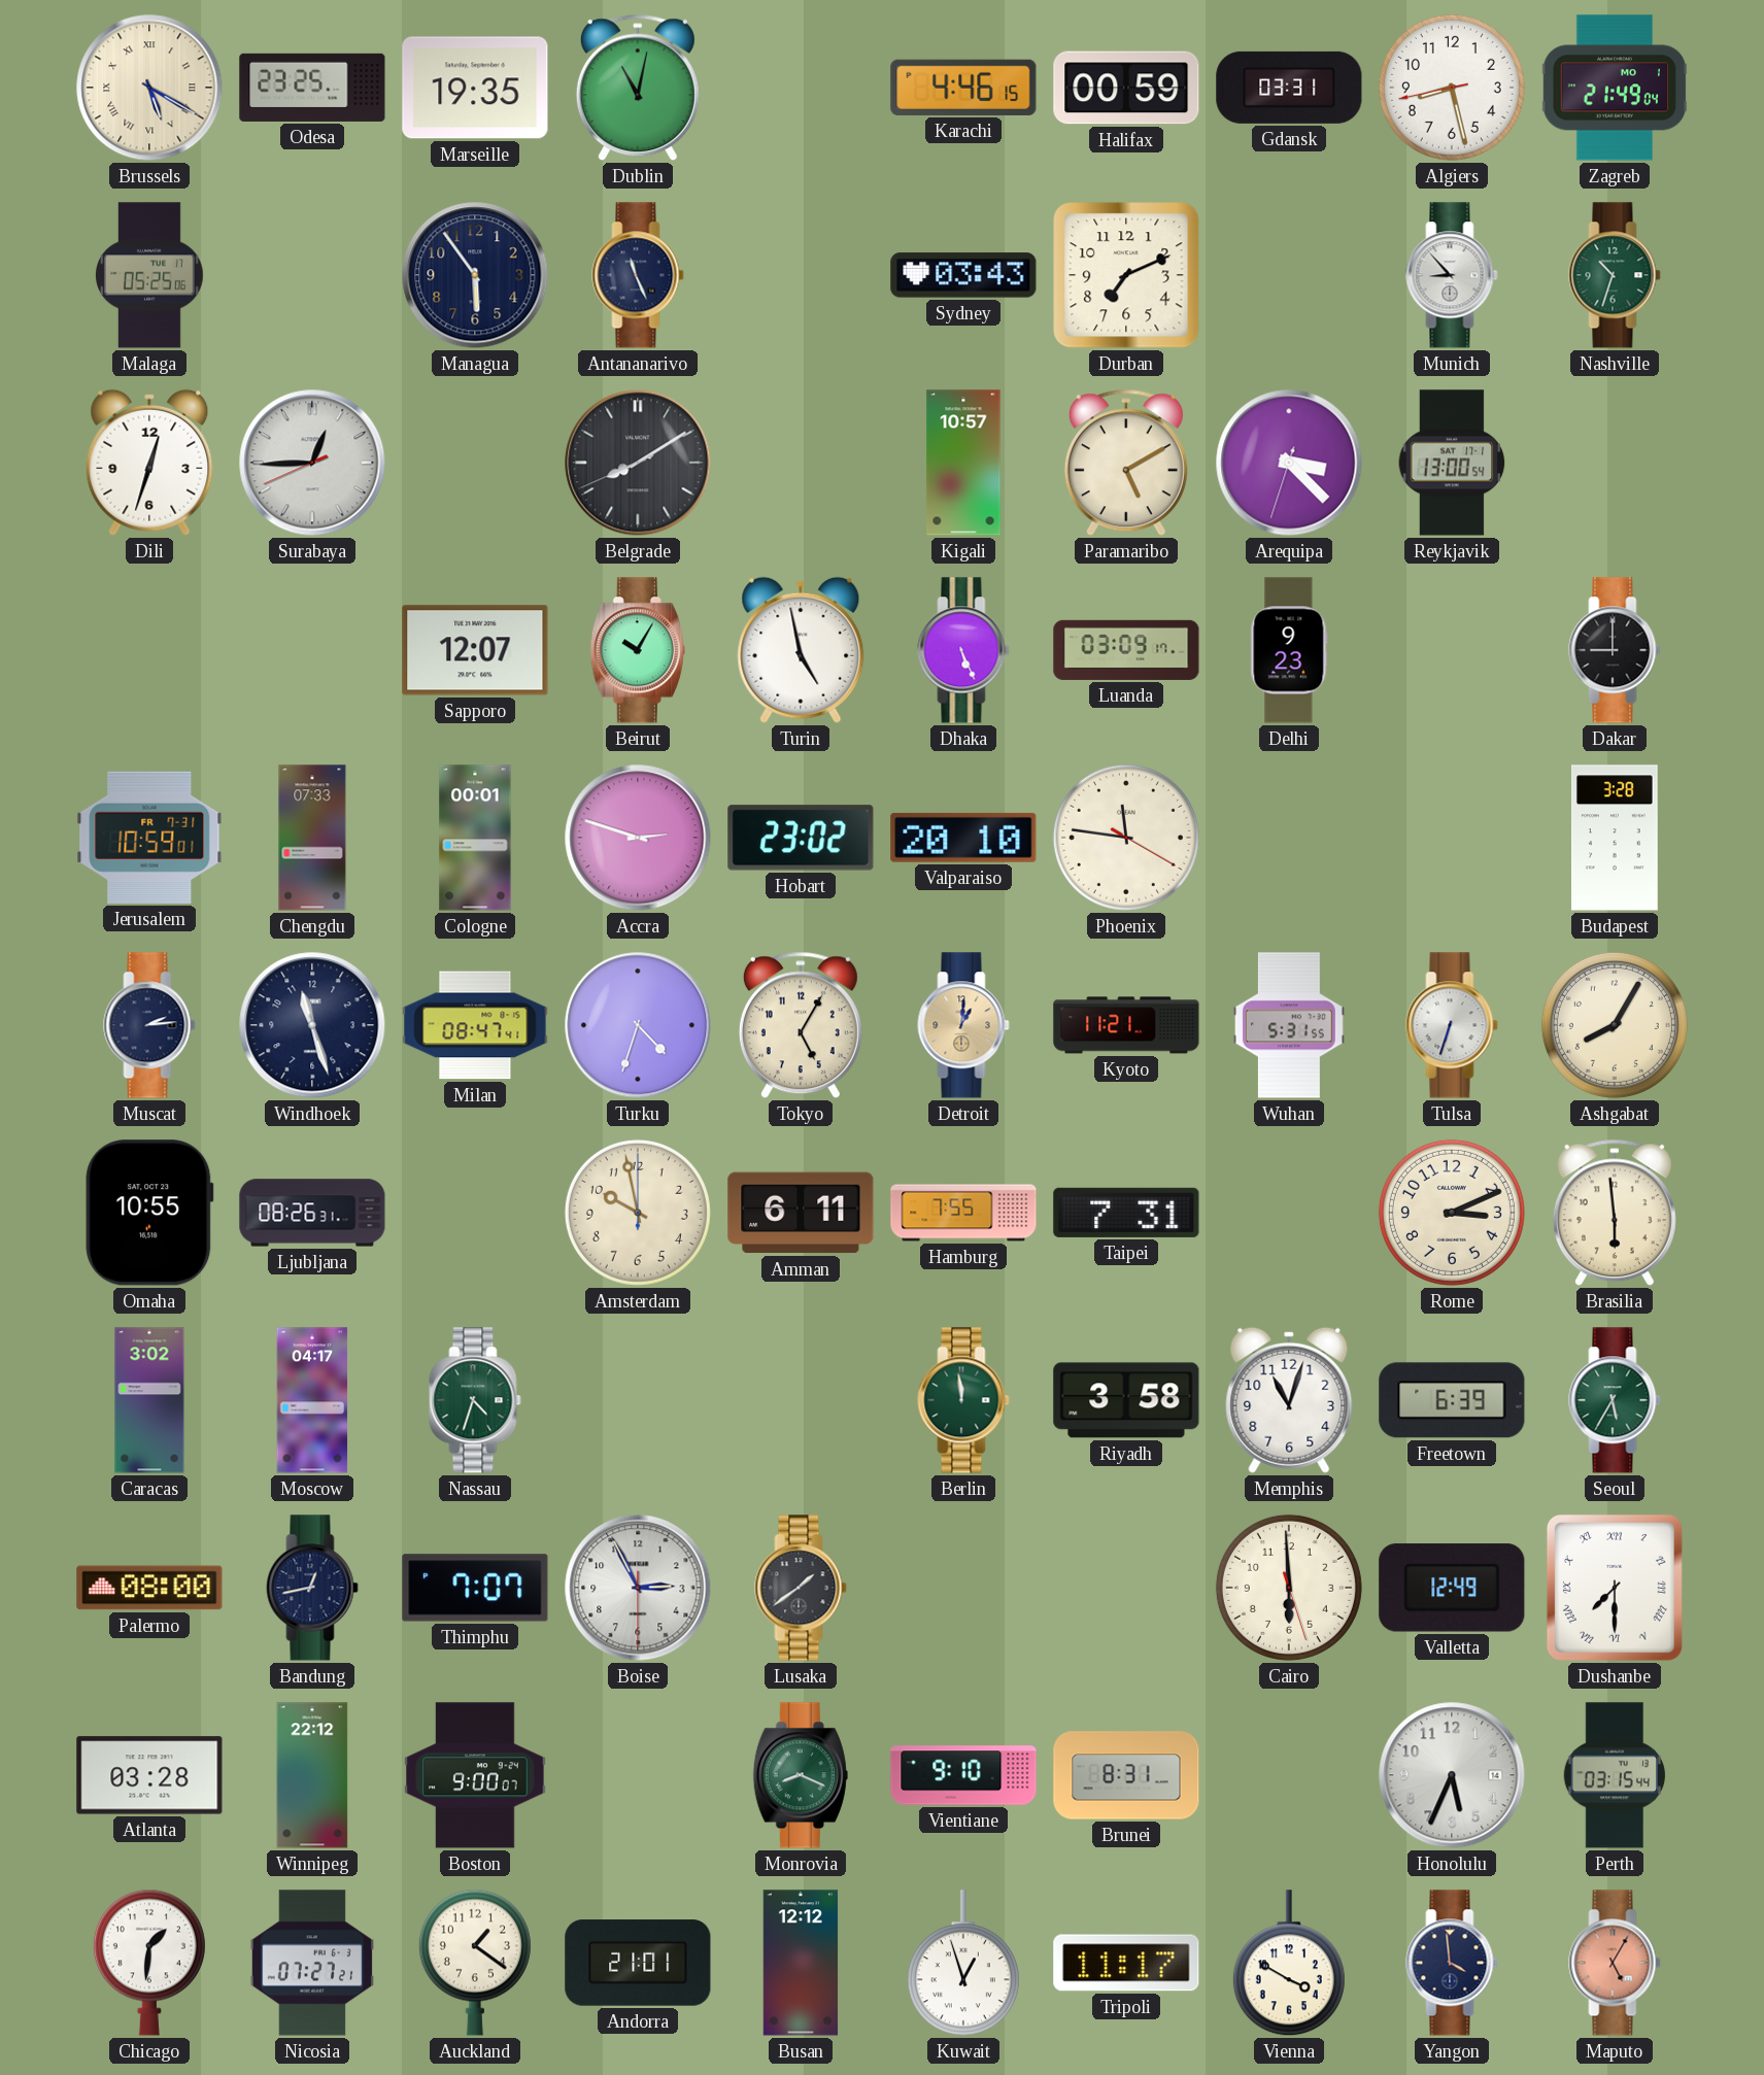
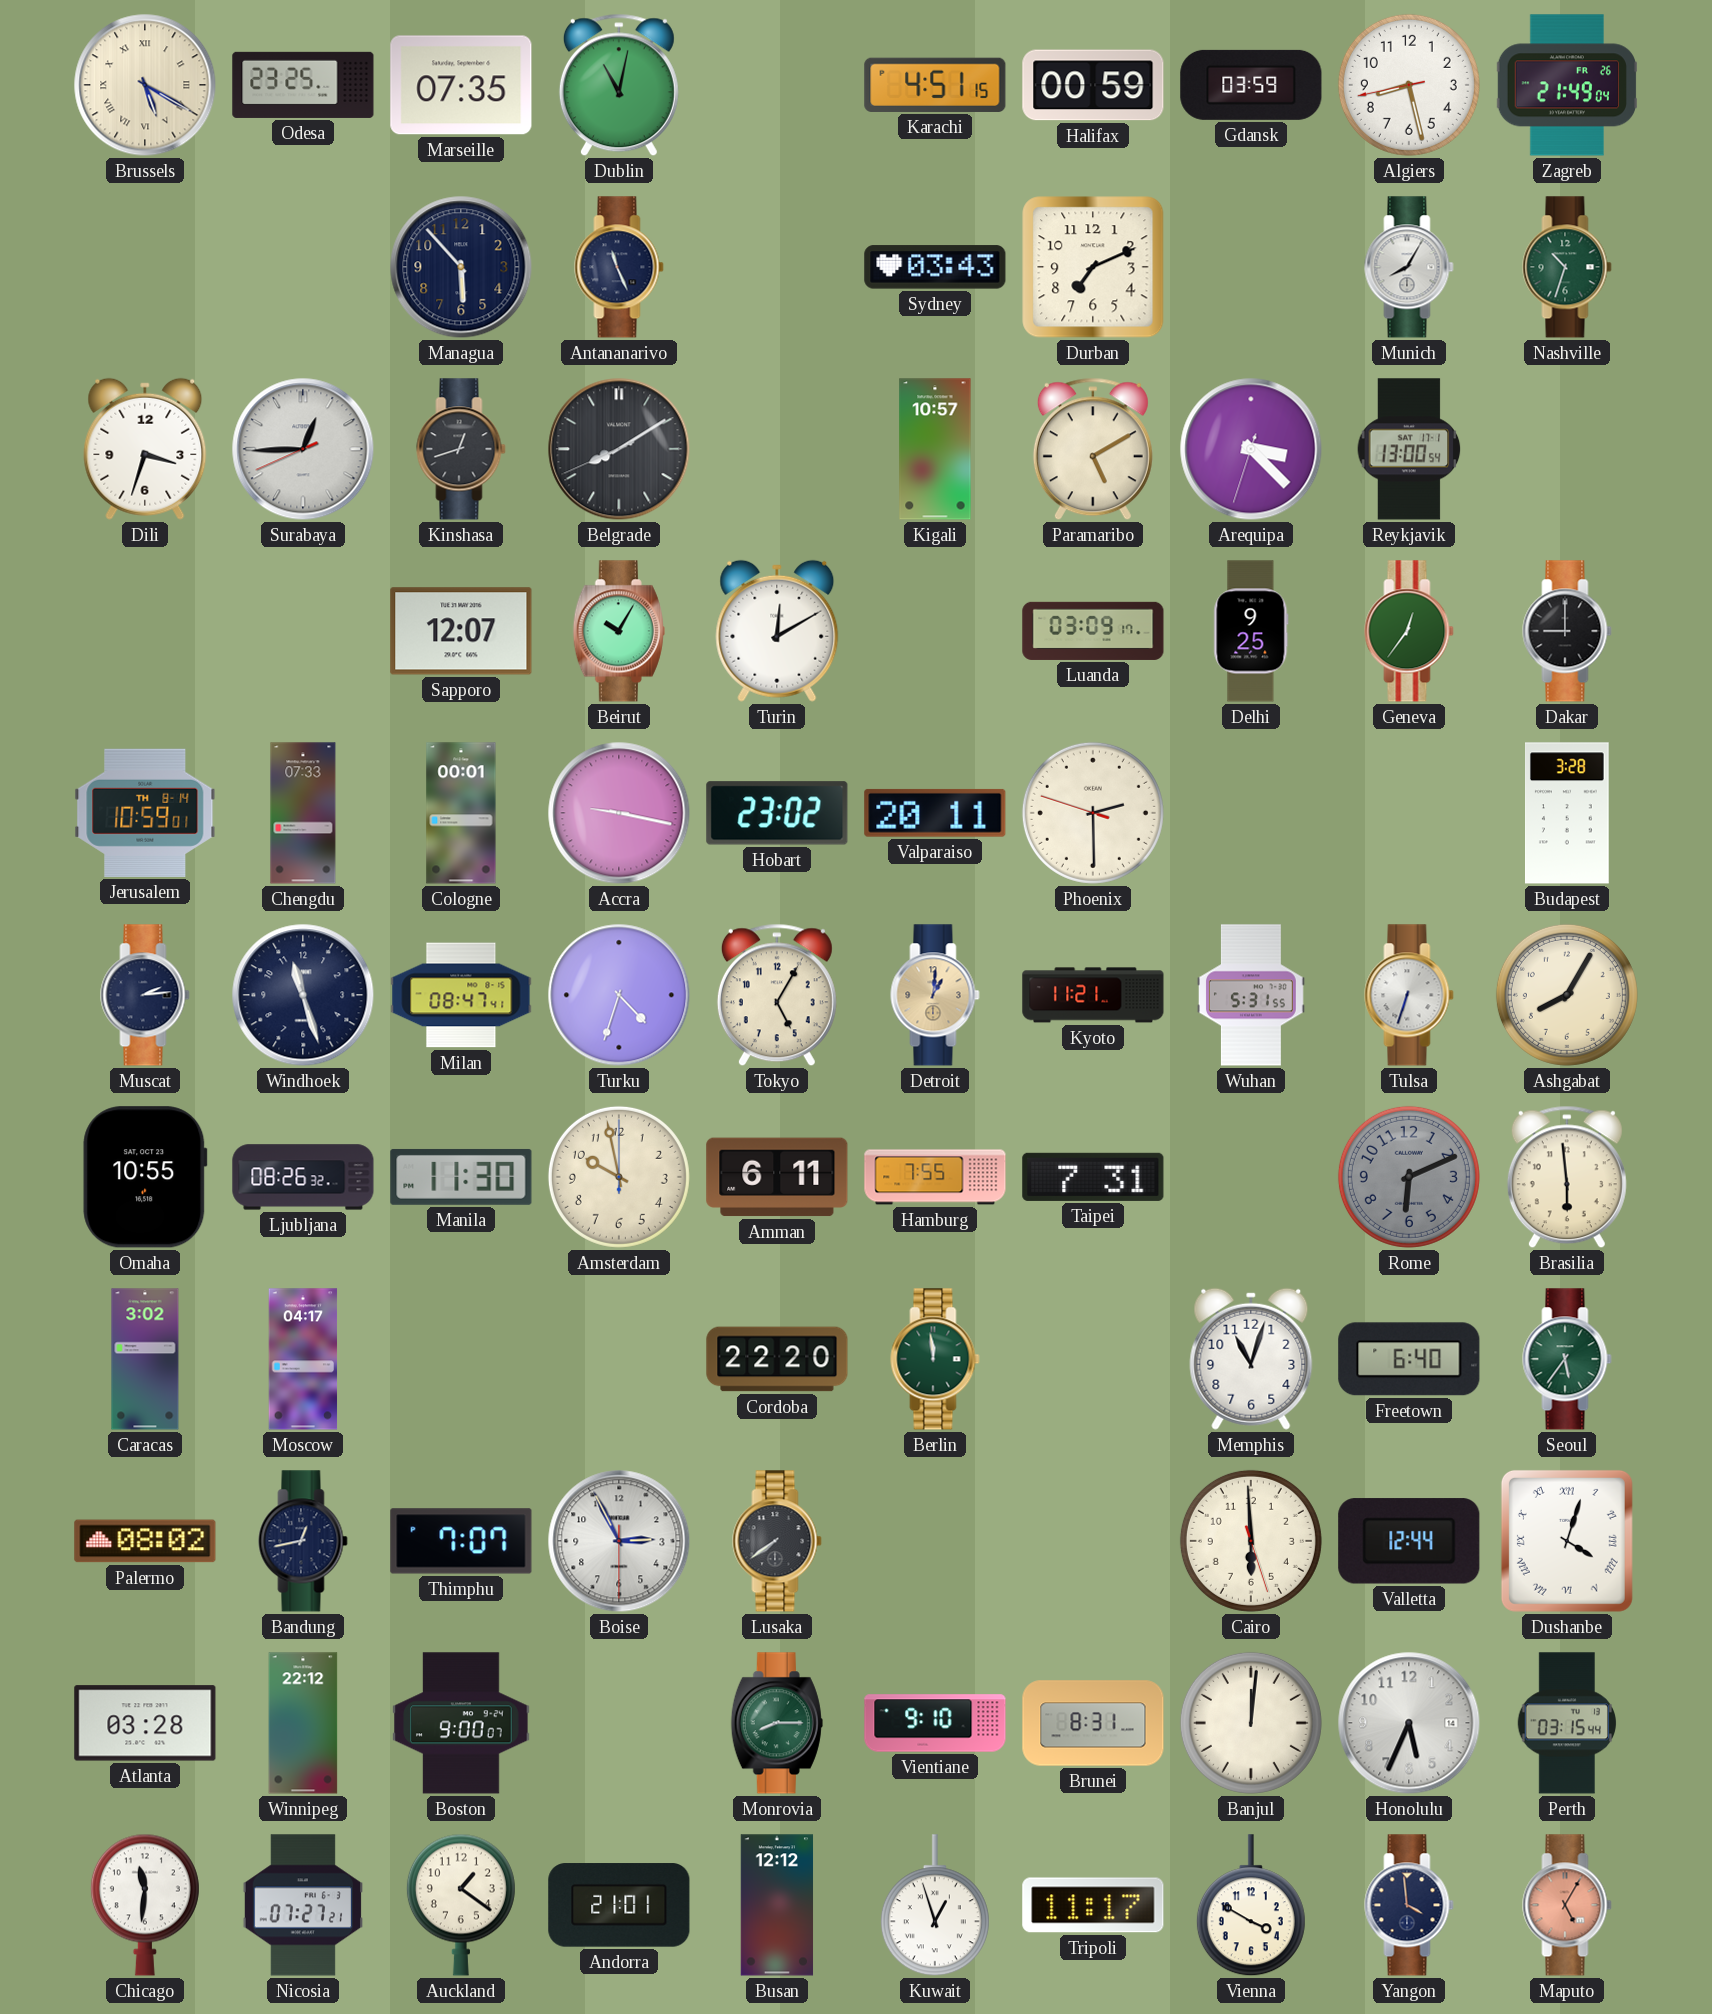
Marseille: 19:35 -> 07:35
Karachi: 4:46 -> 4:51
Gdansk: 03:31 -> 03:59
Zagreb date: MO 1 -> FR 26
Malaga: 05:25 -> none
Managua: 5:54 -> 5:53
Munich: 8:53 -> 8:05
Dili: 12:33 -> 3:33
Kinshasa: none -> 12:42
Turin: 4:58 -> 12:10
Dhaka: 5:26 -> none
Delhi: 9:23 -> 9:25
Geneva: none -> 12:36
Jerusalem date: FR 7-31 -> TH 8-14
Accra: 2:48 -> 9:17
Valparaiso: 20:10 -> 20:11
Phoenix: 11:46 -> 2:29
Ljubljana: 08:26:31 -> 08:26:32
Manila: none -> 11:30
Rome: 3:11 -> 6:11
Rome dial: cream -> grey
Nassau: 4:33 -> none
Cordoba: none -> 22:20
Riyadh: 3:58 -> none
Freetown: 6:39 -> 6:40
Seoul: 5:35 -> 5:36
Palermo: 08:00 -> 08:02
Lusaka: 1:39 -> 7:39
Valletta: 12:49 -> 12:44
Dushanbe: 7:30 -> 4:03
Monrovia: 8:19 -> 8:15
Banjul: none -> 12:01
Chicago: 1:31 -> 11:31
